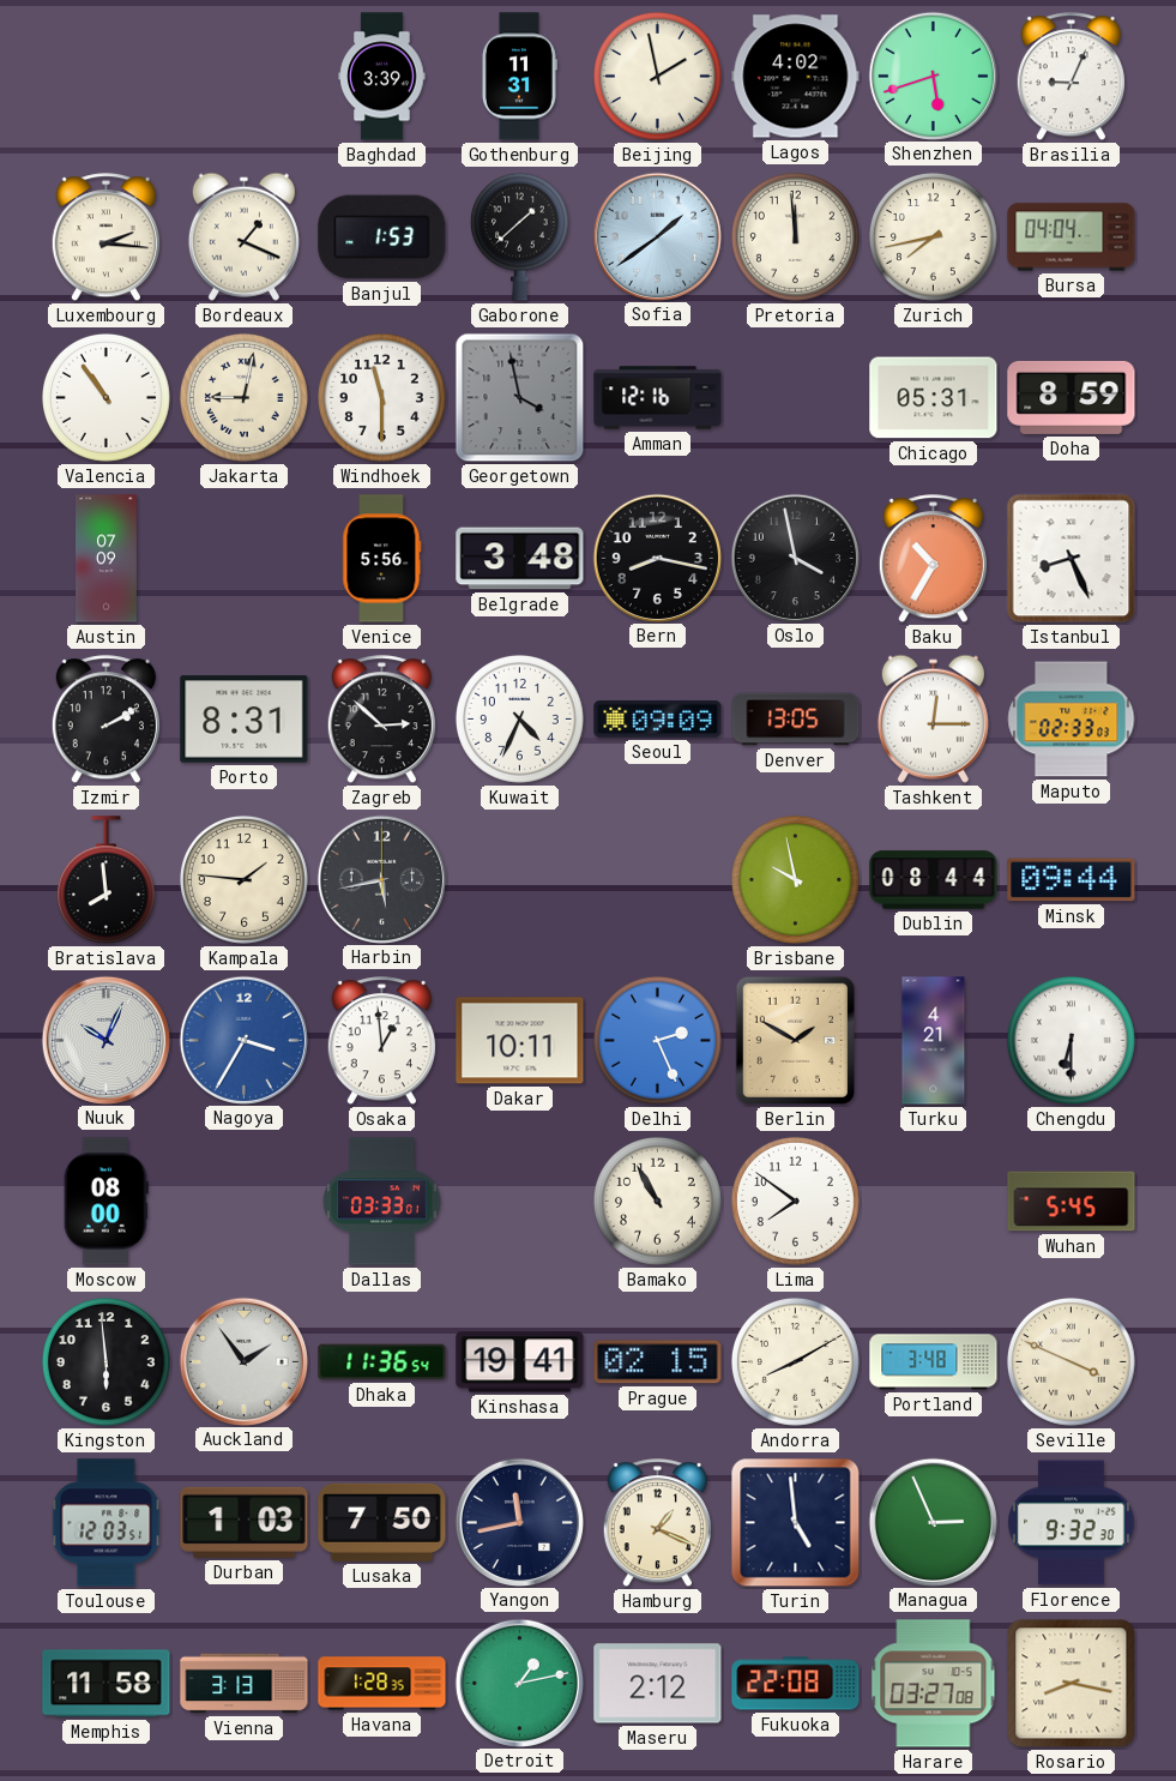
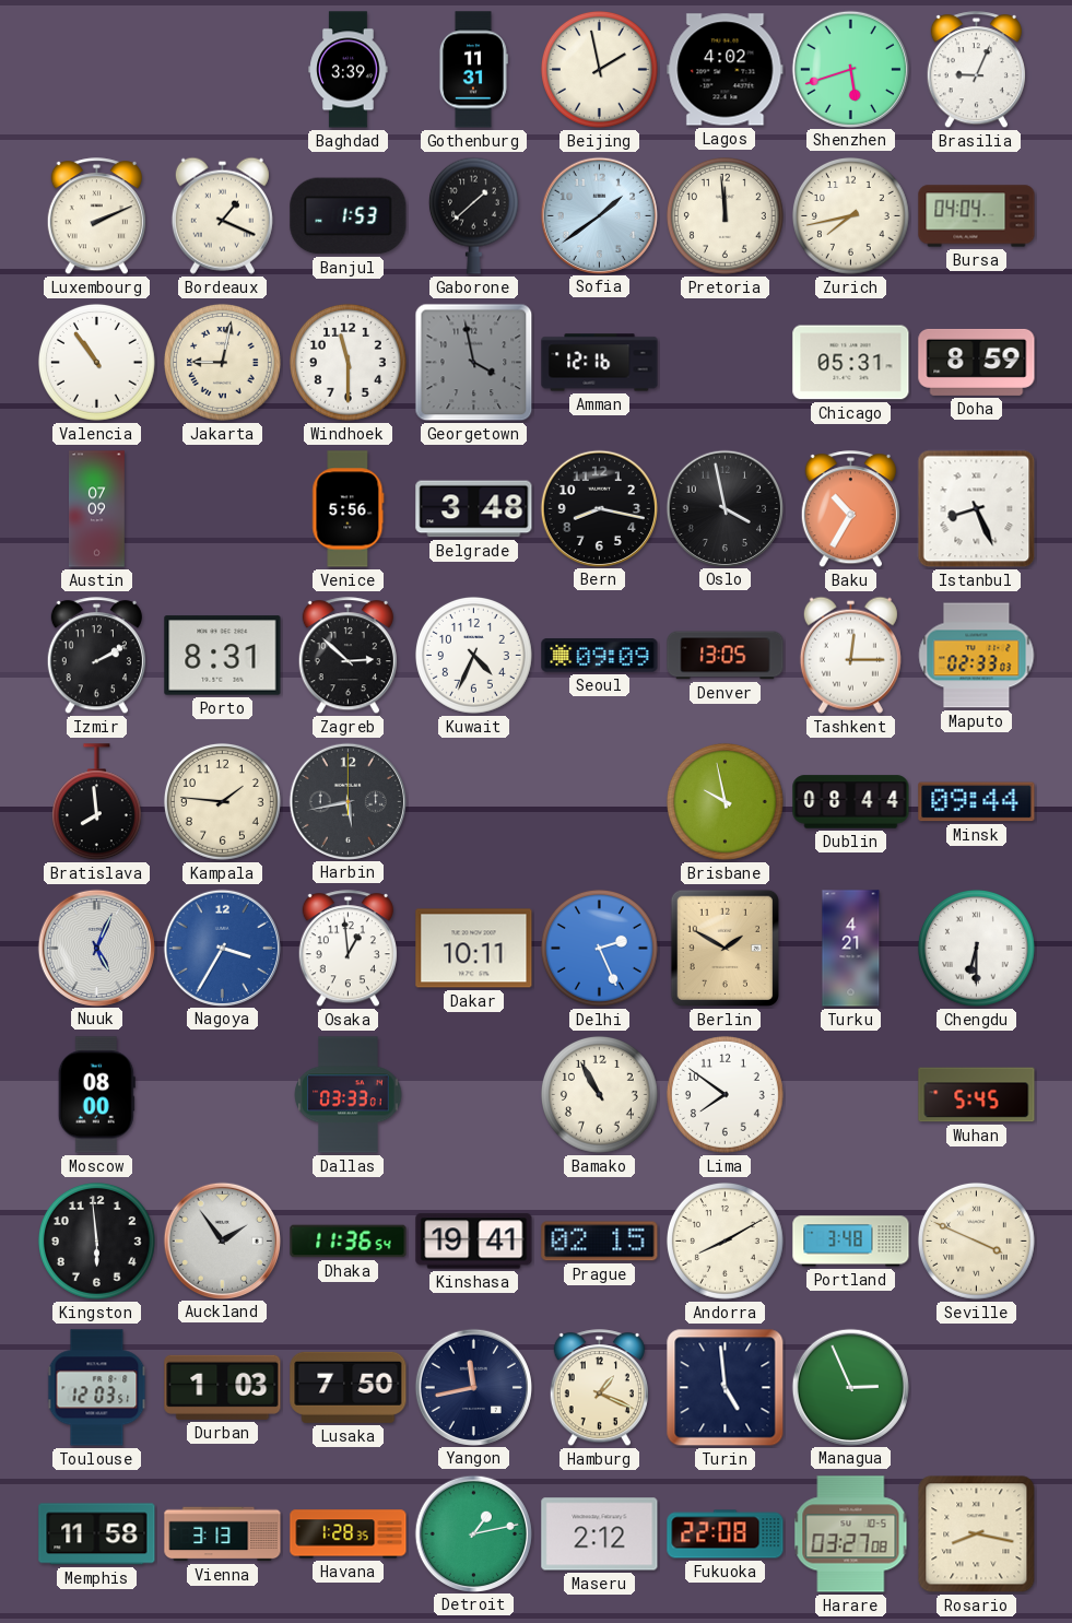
Luxembourg: 2:16 -> 2:11
Nuuk: 10:04 -> 5:04
Florence: 9:32 -> none
